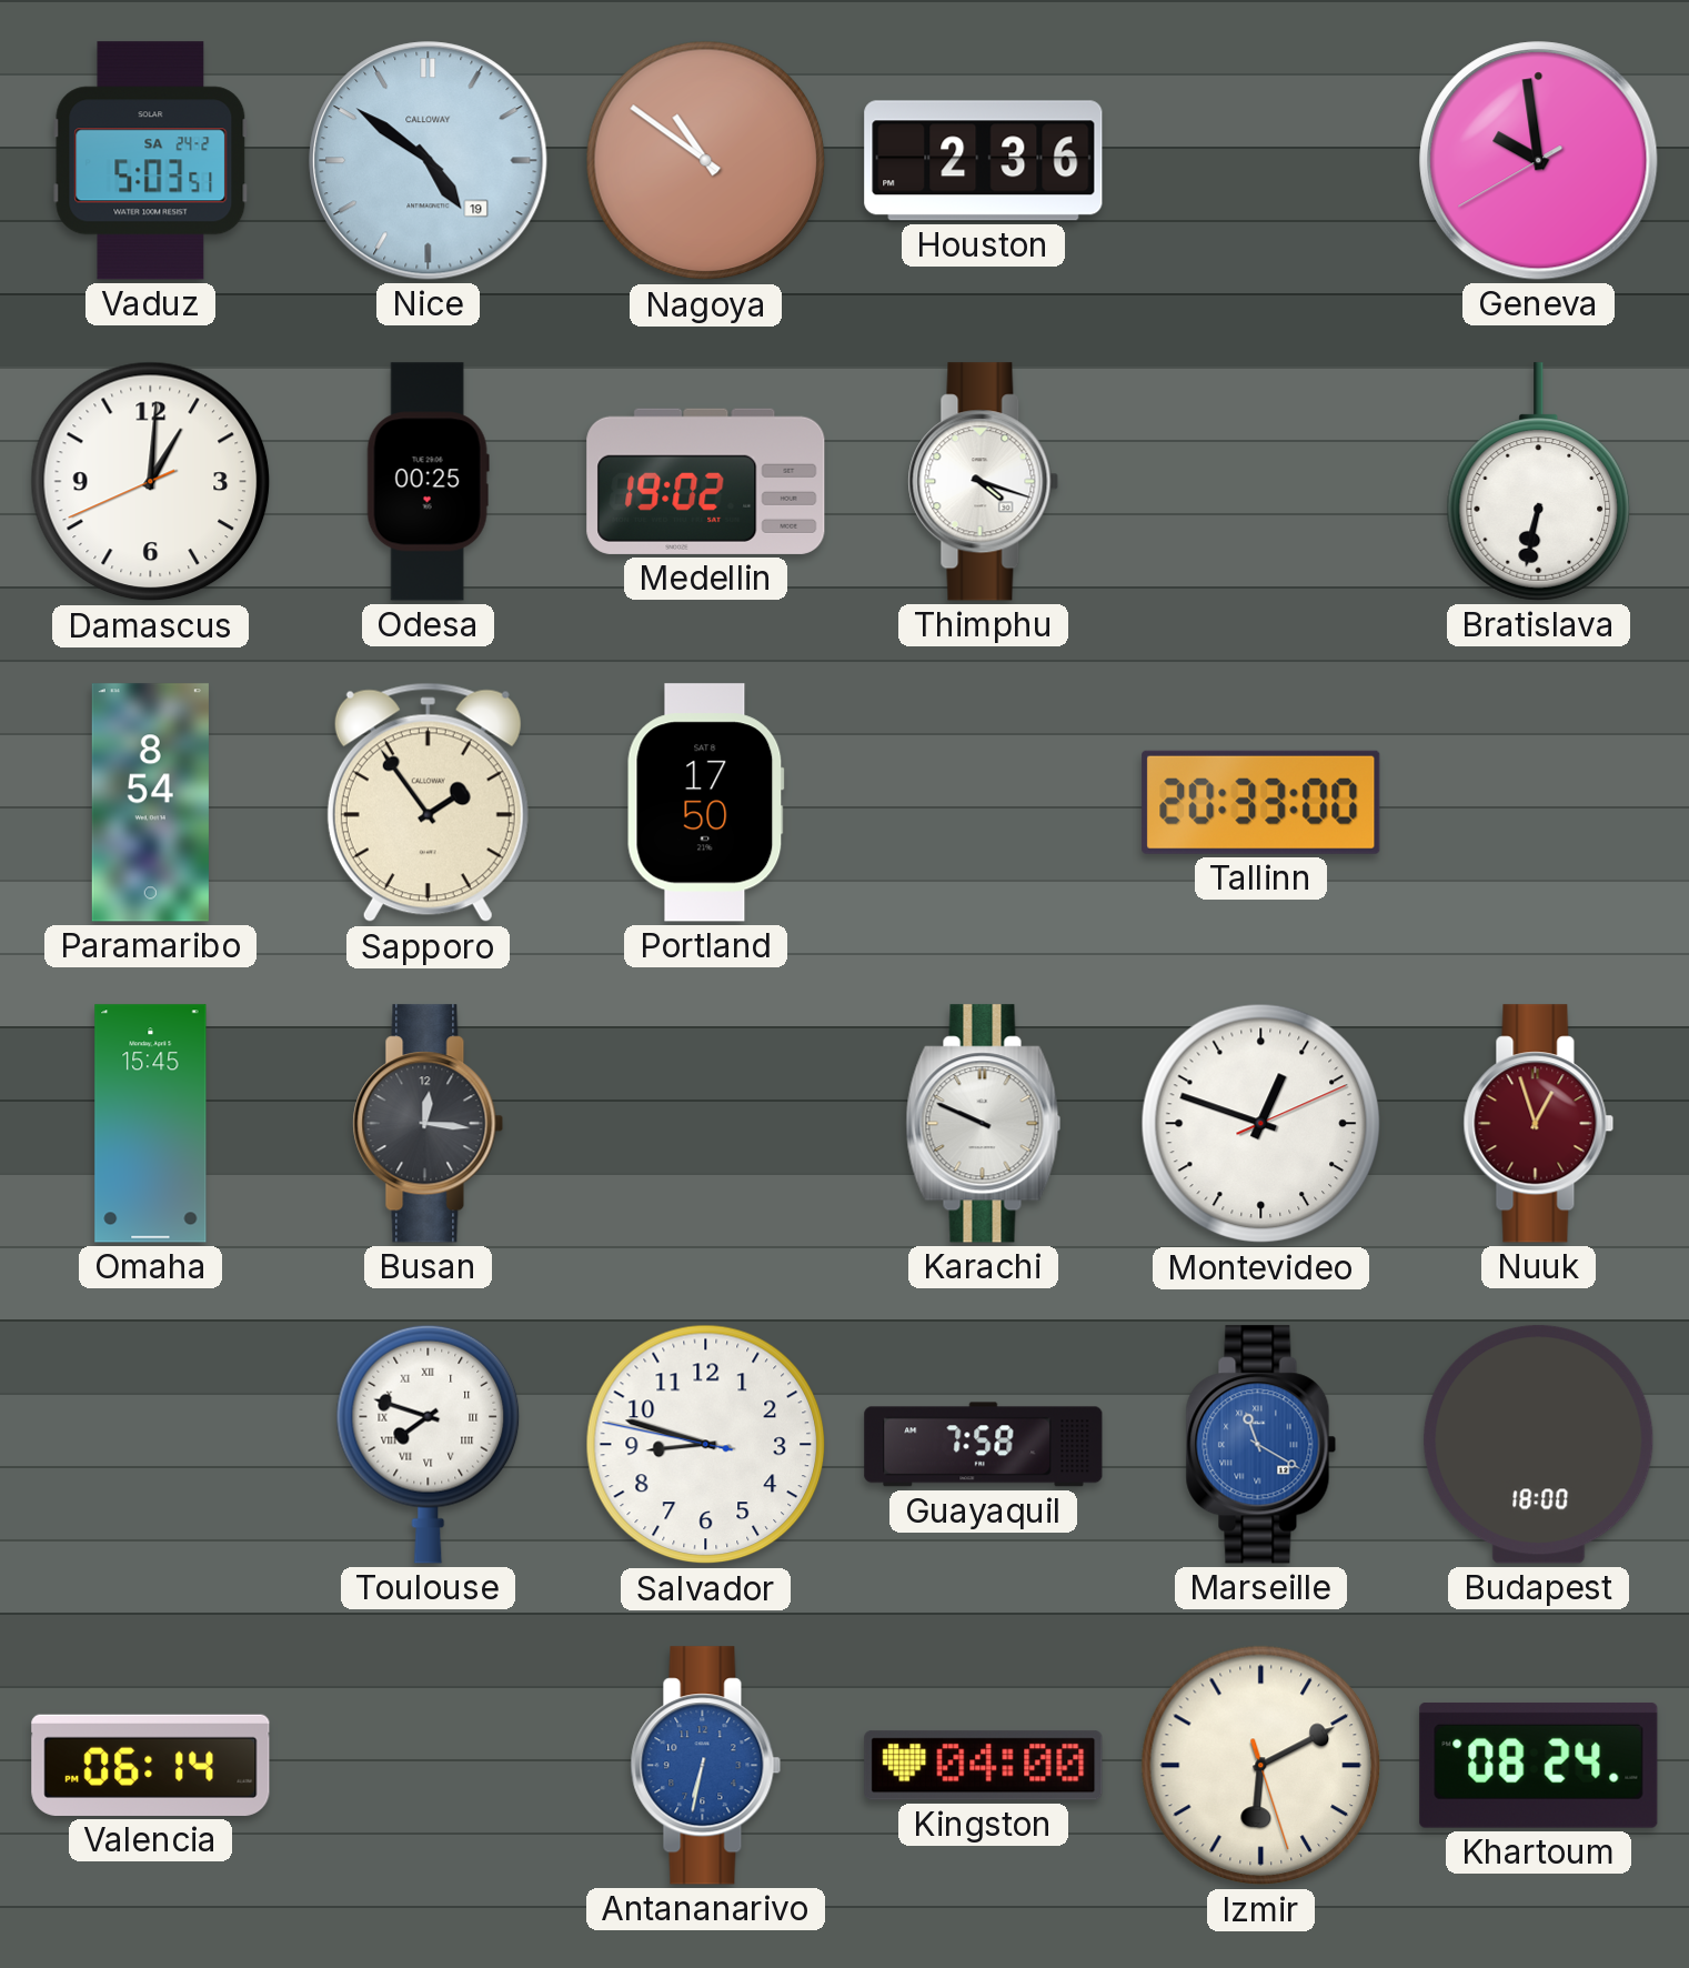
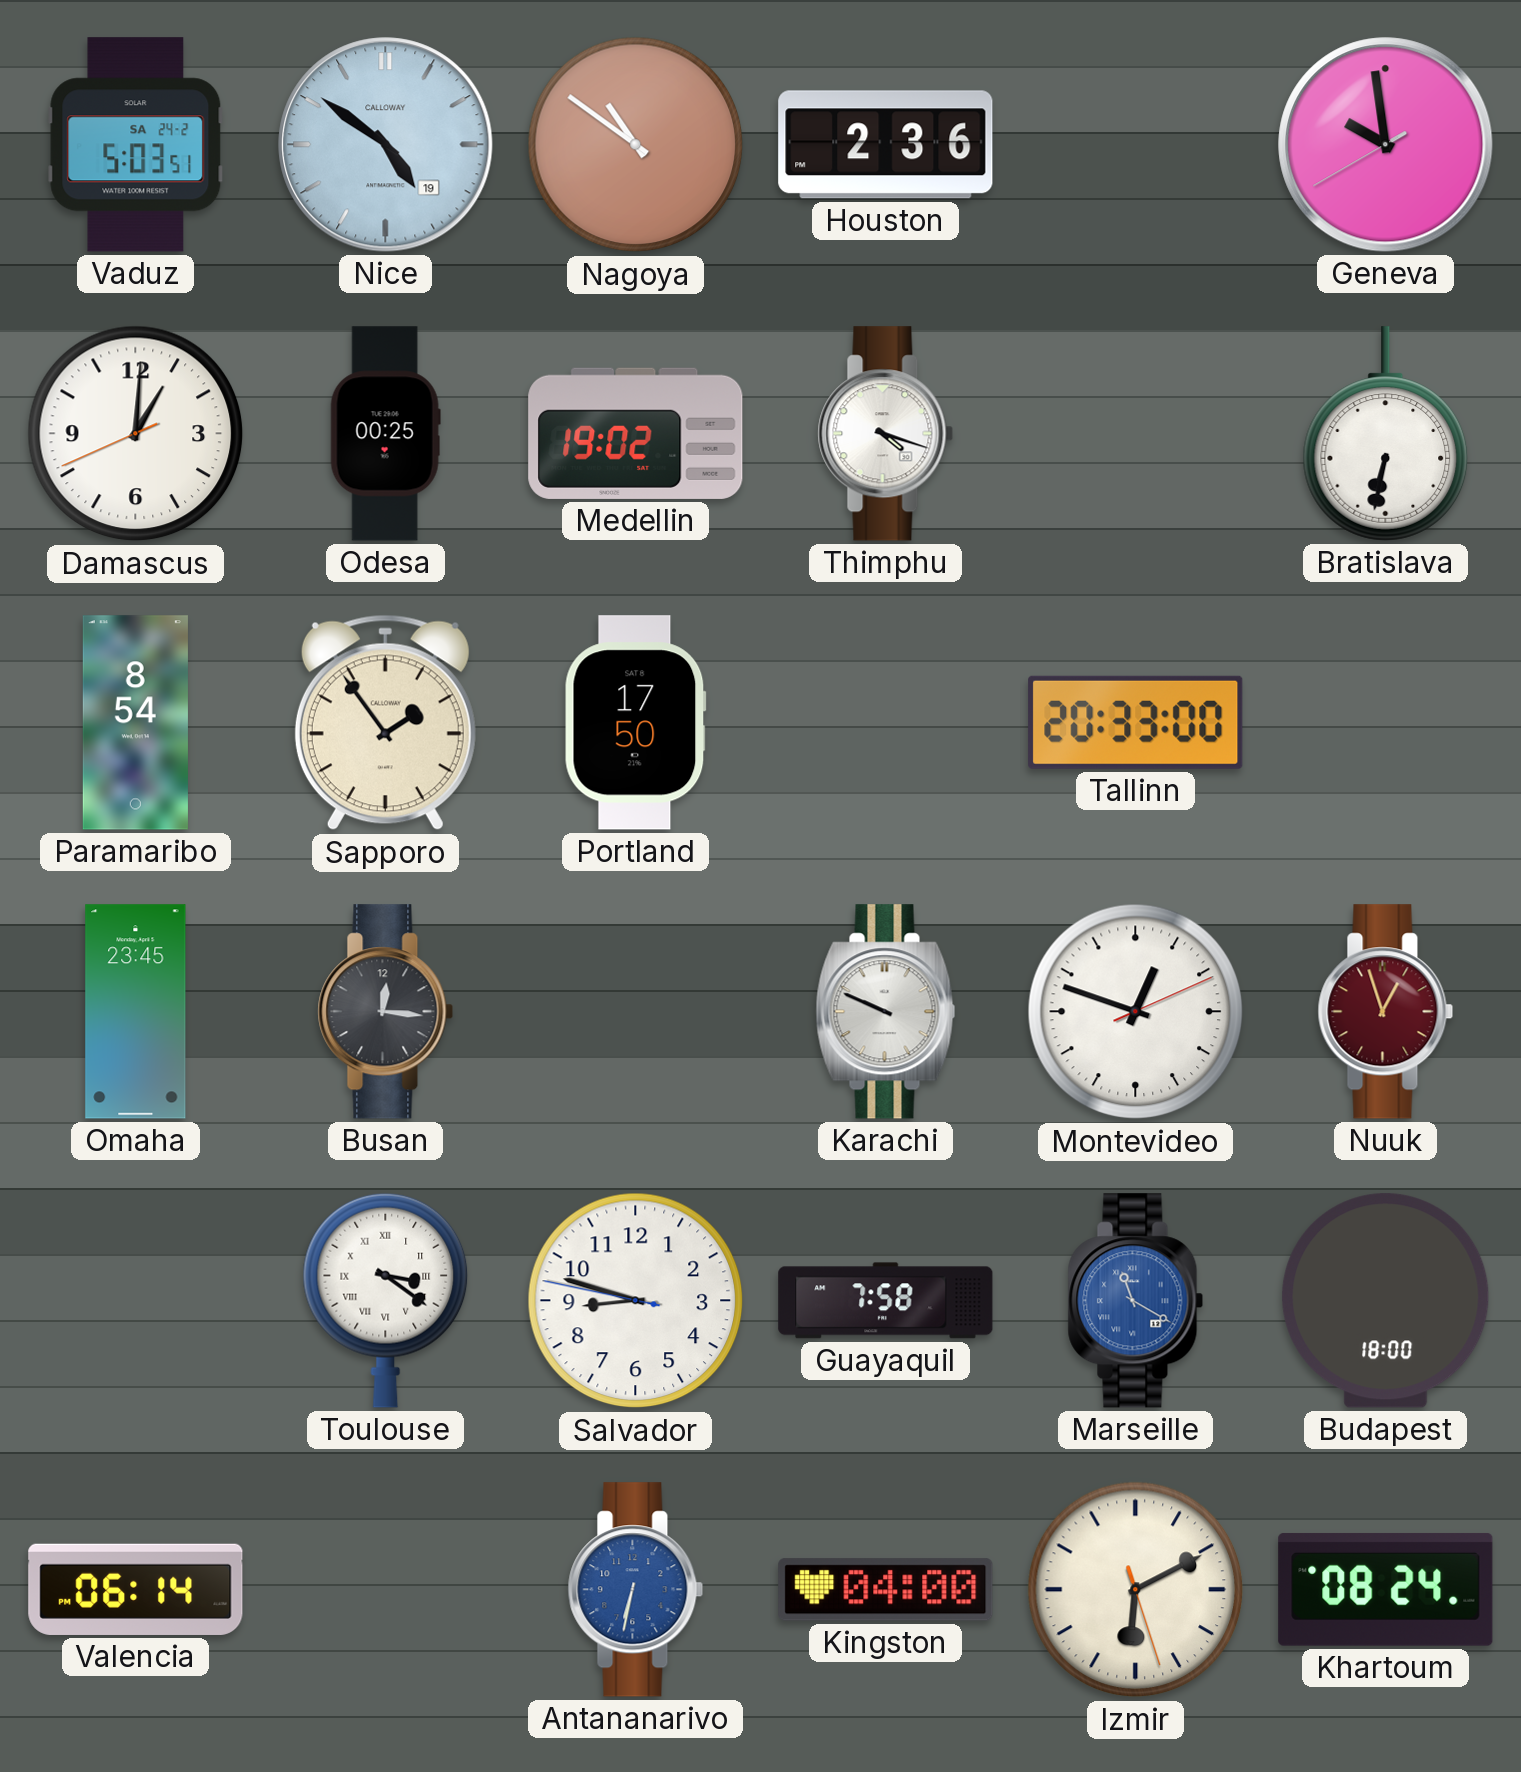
Omaha: 15:45 -> 23:45
Toulouse: 7:48 -> 3:21
